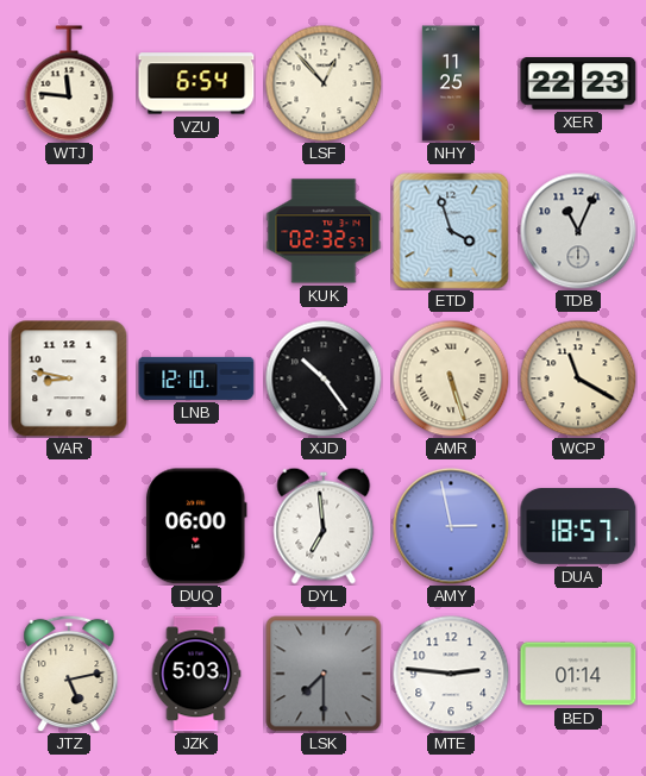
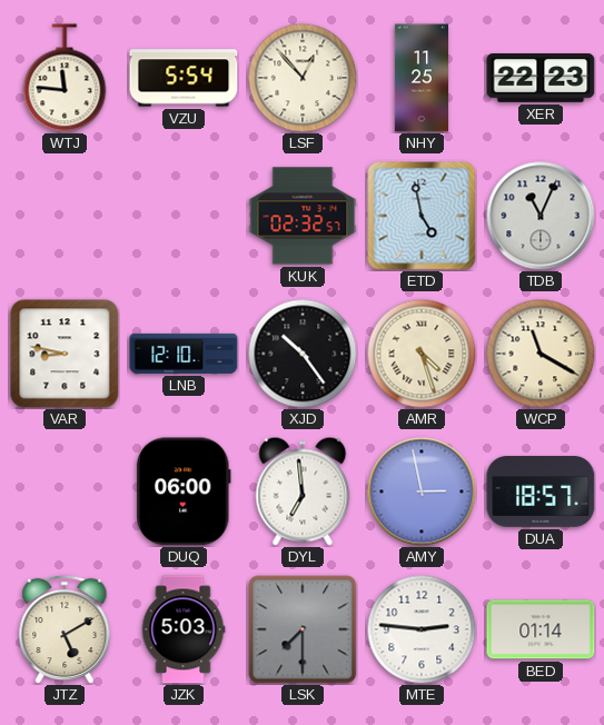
VZU: 6:54 -> 5:54
ETD: 3:57 -> 4:58
AMR: 5:27 -> 4:27
JTZ: 5:13 -> 5:10
